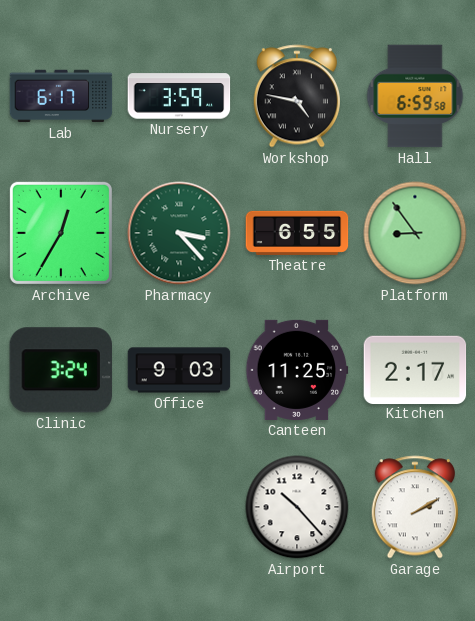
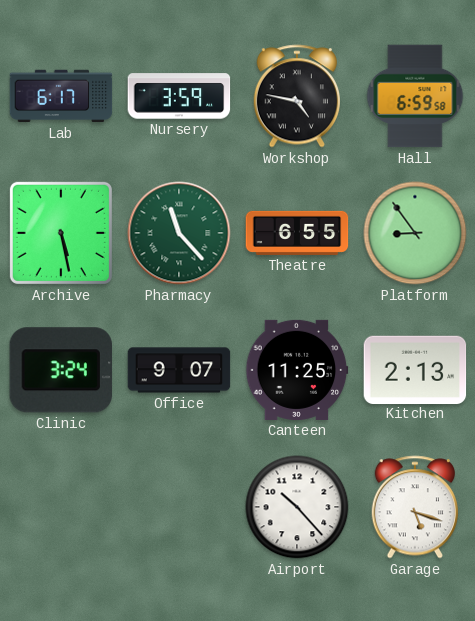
Archive: 12:35 -> 5:28
Pharmacy: 3:23 -> 11:23
Office: 9:03 -> 9:07
Kitchen: 2:17 -> 2:13
Garage: 2:10 -> 5:18
